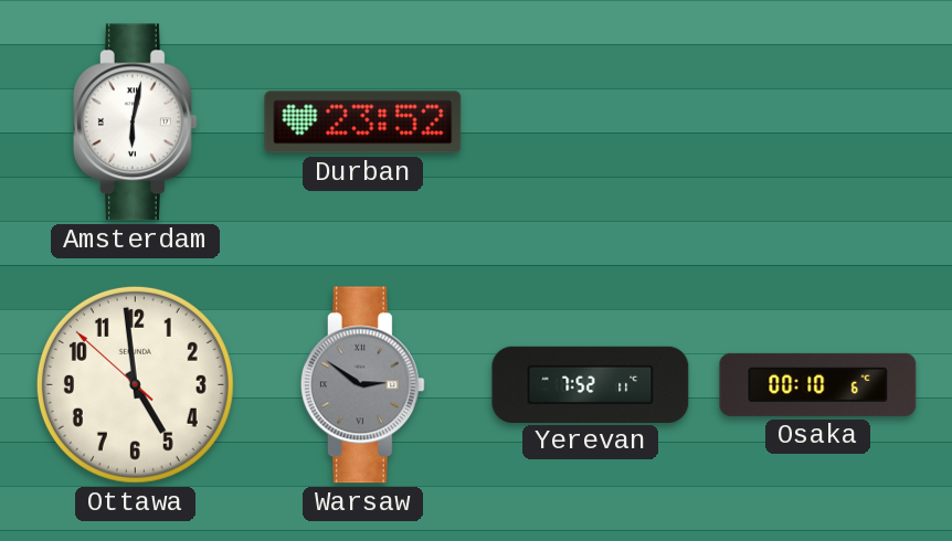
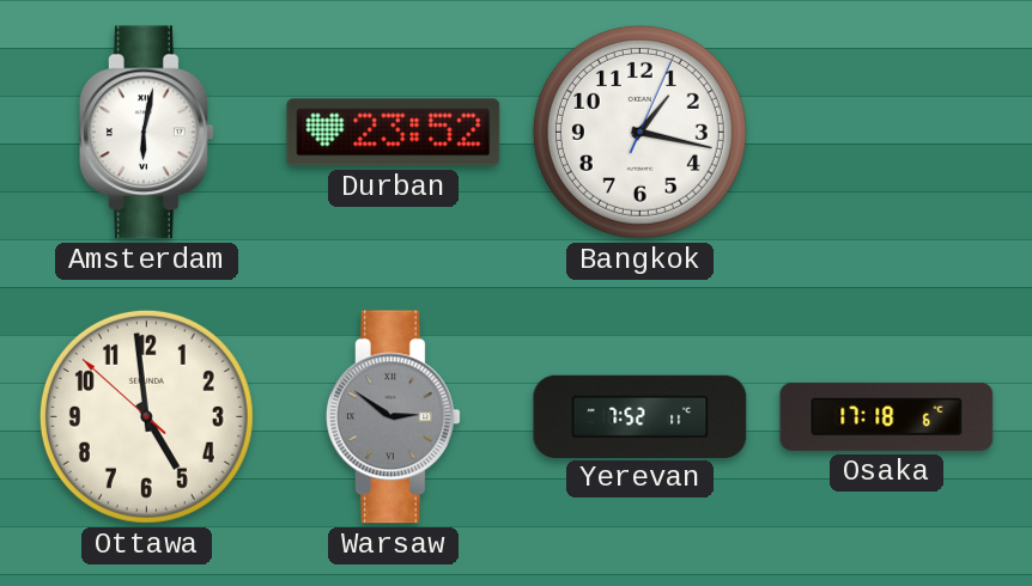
Bangkok: none -> 1:17
Osaka: 00:10 -> 17:18
